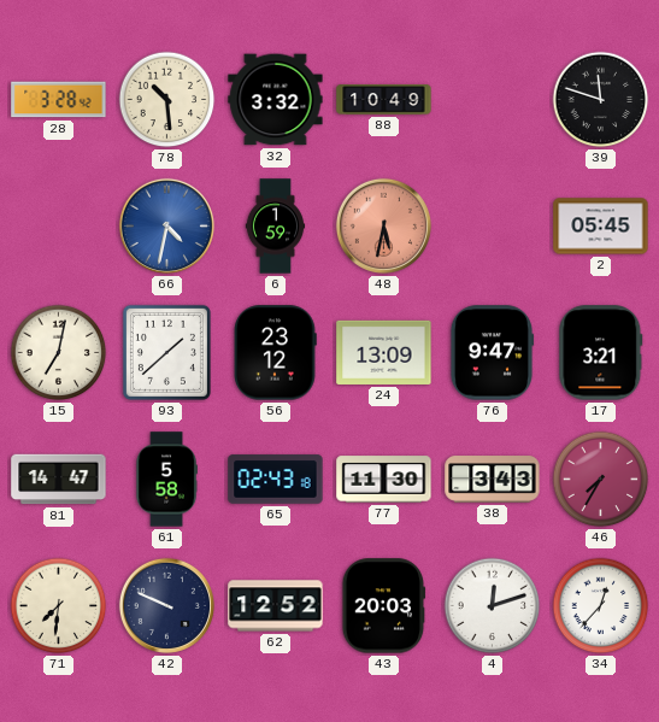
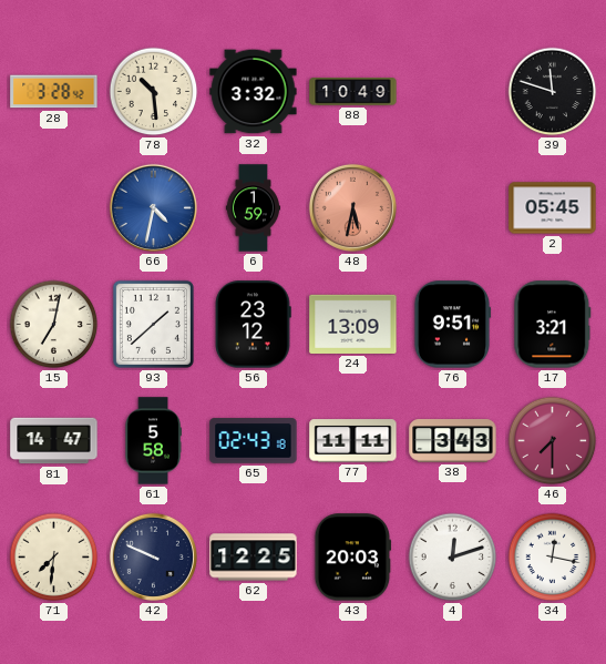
76: 9:47 -> 9:51
77: 11:30 -> 11:11
46: 7:35 -> 7:30
62: 12:52 -> 12:25
34: 12:37 -> 12:17
